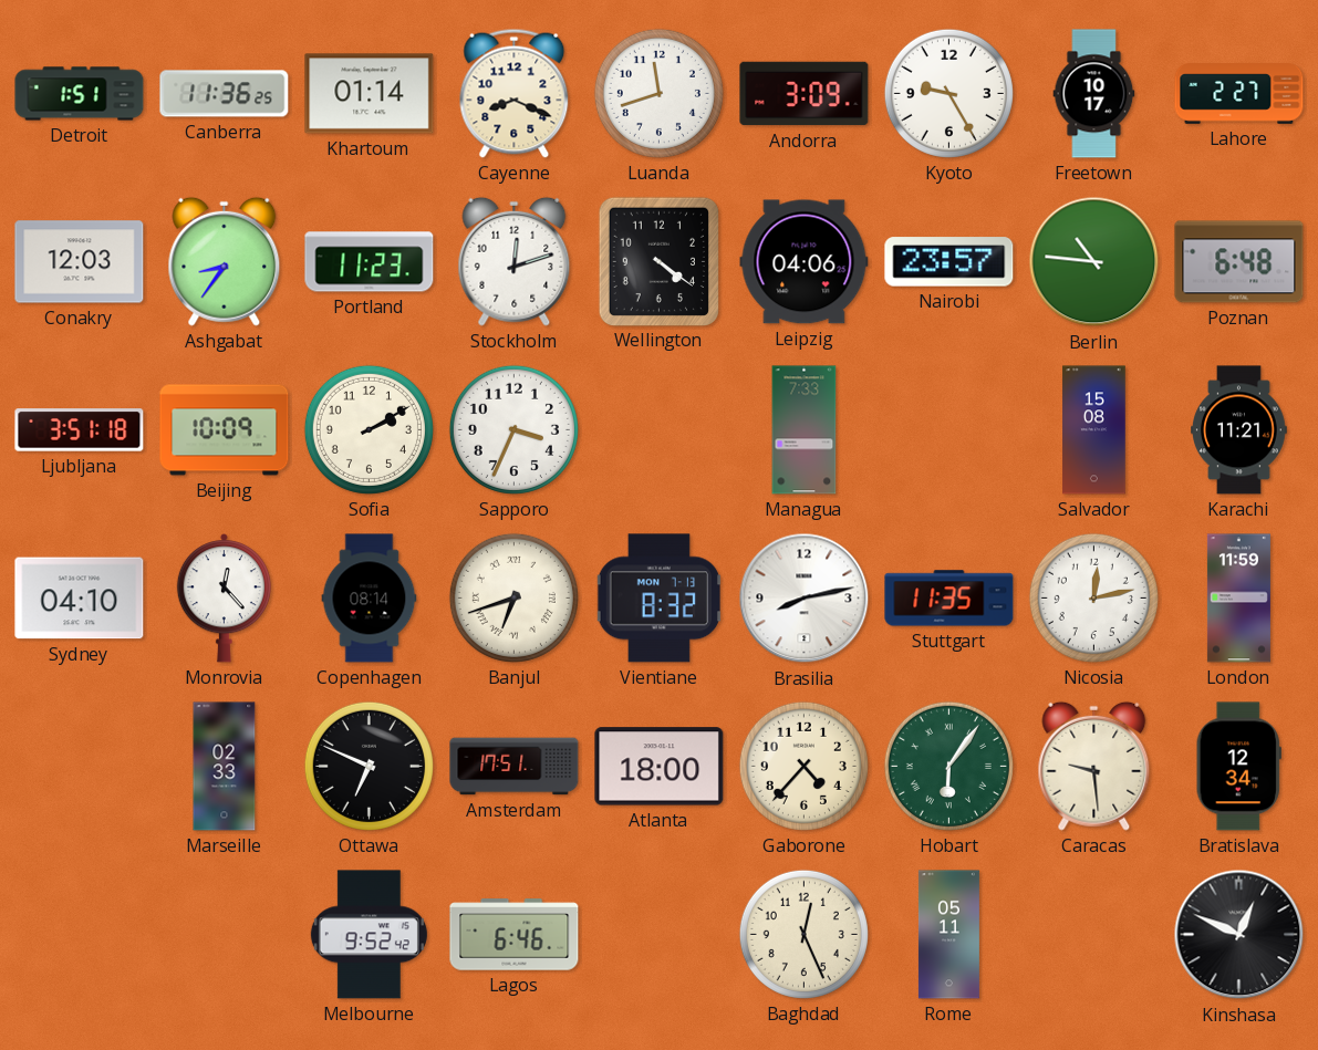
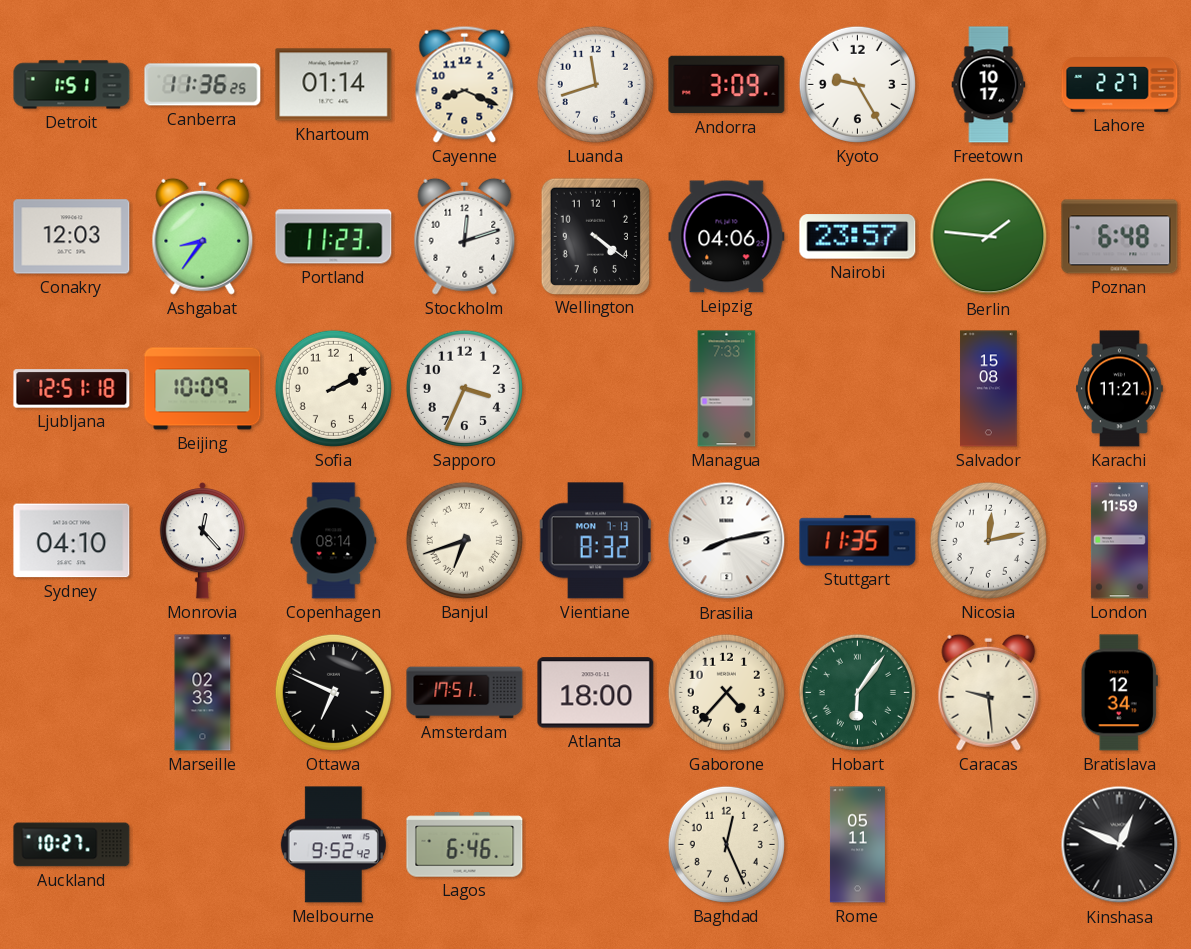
Berlin: 10:46 -> 1:46
Ljubljana: 3:51 -> 12:51
Auckland: none -> 10:27
